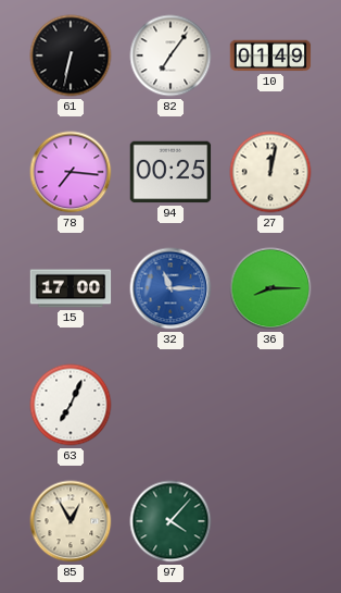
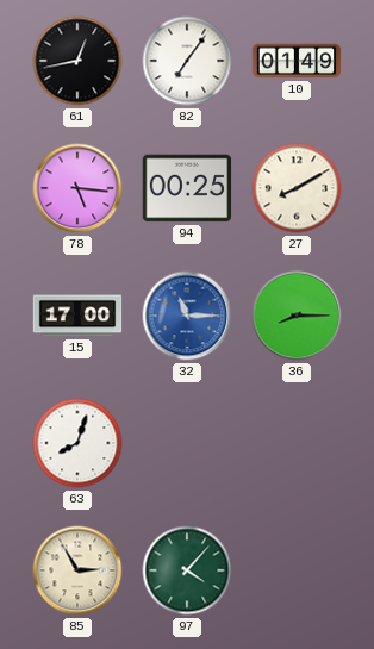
61: 6:32 -> 12:43
78: 7:16 -> 5:16
27: 12:02 -> 8:10
63: 7:04 -> 8:03
85: 12:55 -> 2:55
